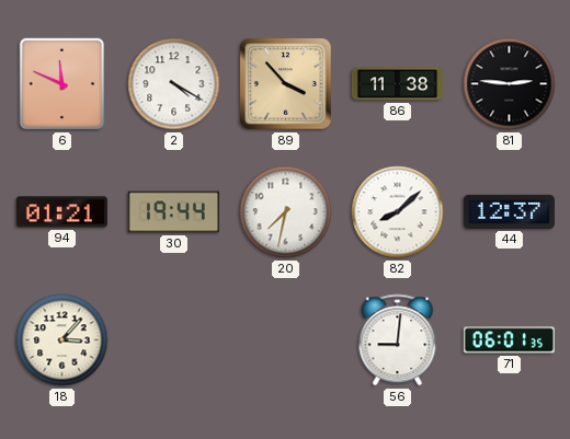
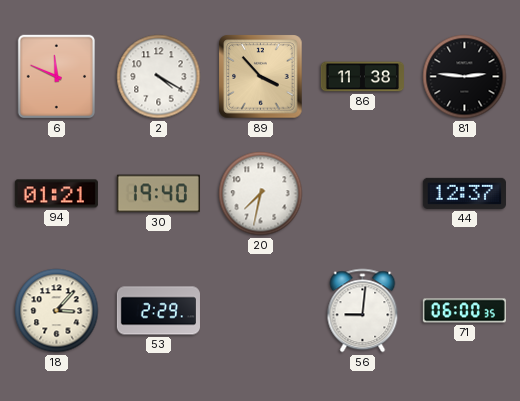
30: 19:44 -> 19:40
82: 8:08 -> none
53: none -> 2:29
71: 06:01 -> 06:00
